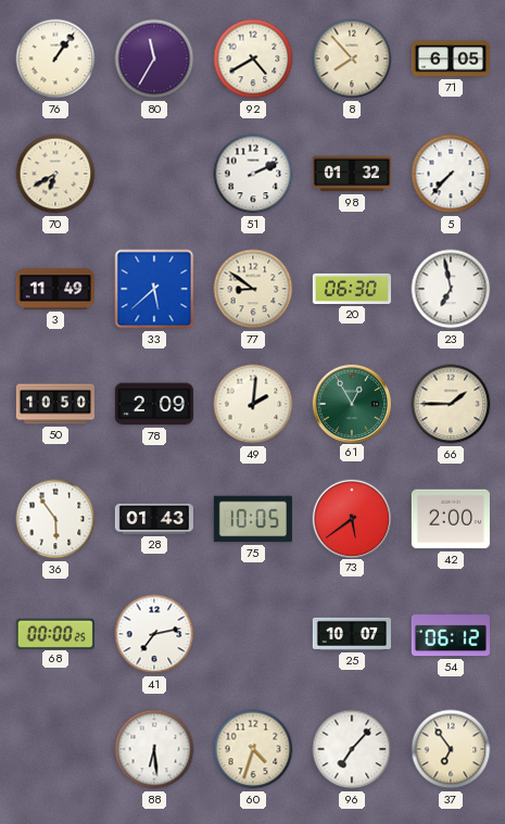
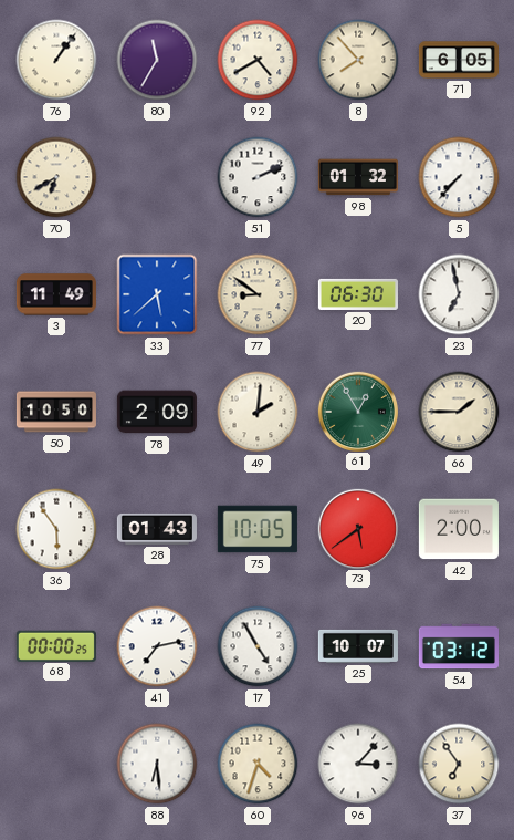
17: none -> 4:55
54: 06:12 -> 03:12
96: 7:07 -> 3:07
